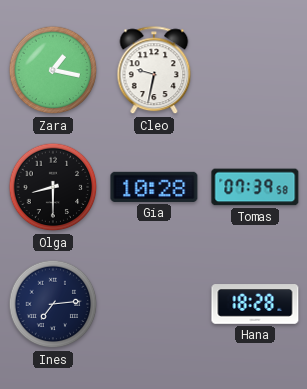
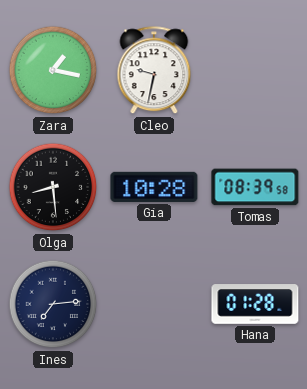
Olga: 8:30 -> 8:29
Tomas: 07:39 -> 08:39
Hana: 18:28 -> 01:28
